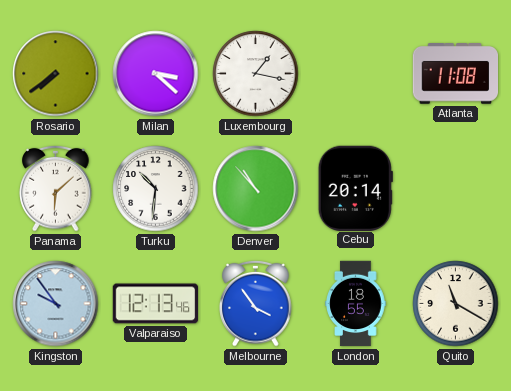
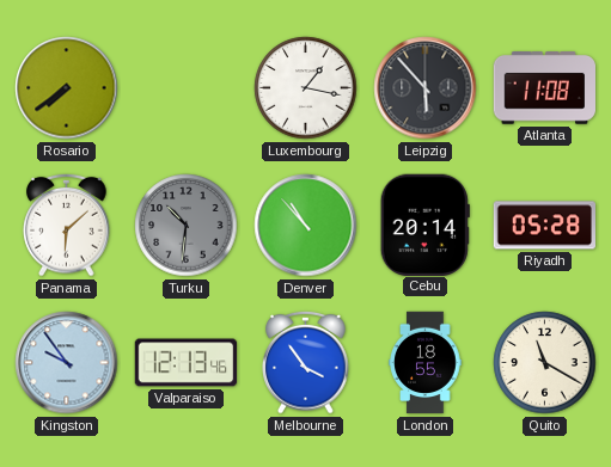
Milan: 3:22 -> none
Leipzig: none -> 5:53
Turku dial: white -> grey
Riyadh: none -> 05:28
